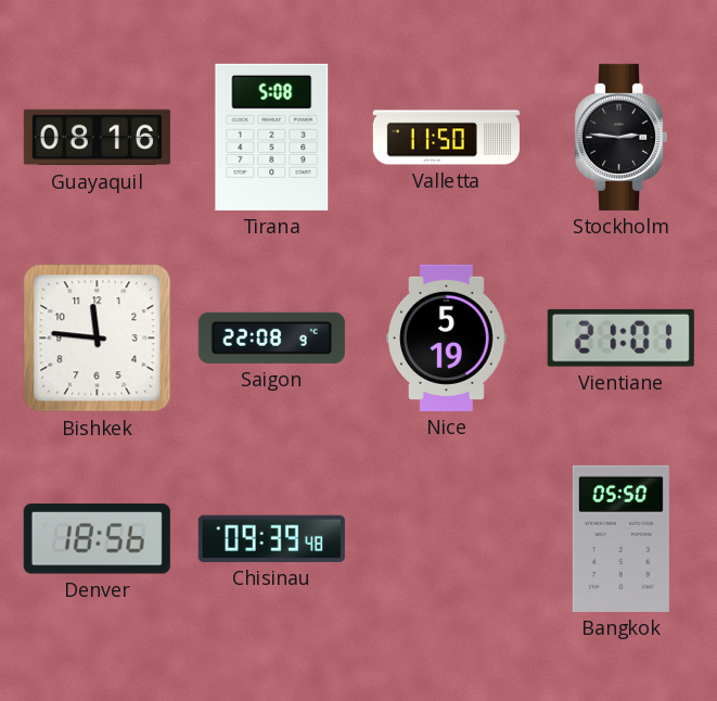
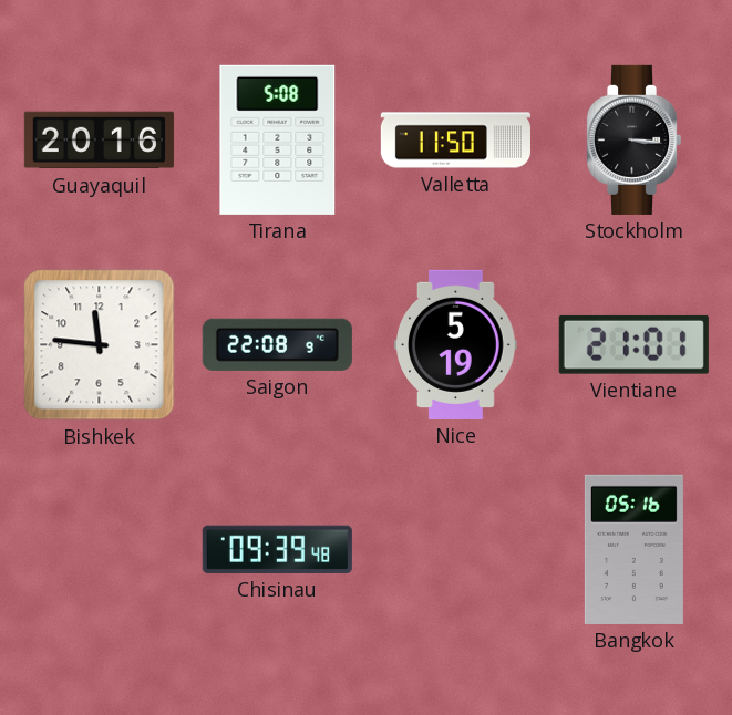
Guayaquil: 08:16 -> 20:16
Stockholm: 2:46 -> 3:16
Denver: 18:56 -> none
Bangkok: 05:50 -> 05:16
